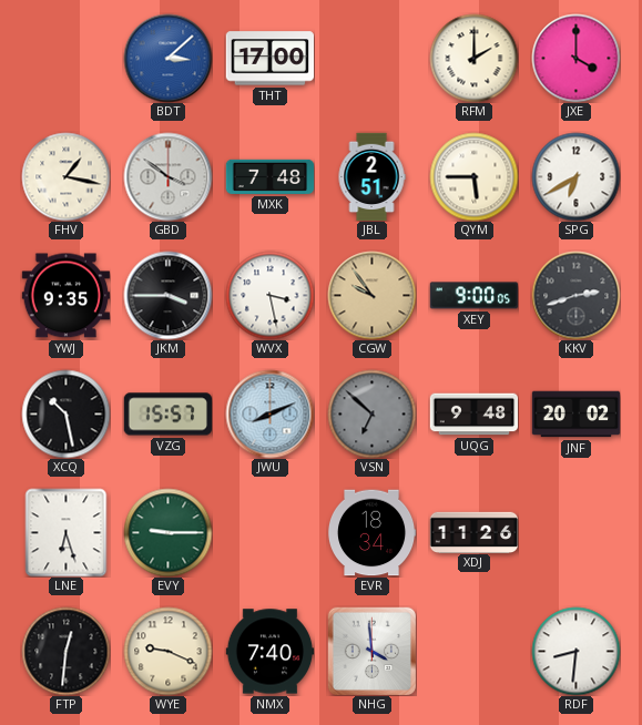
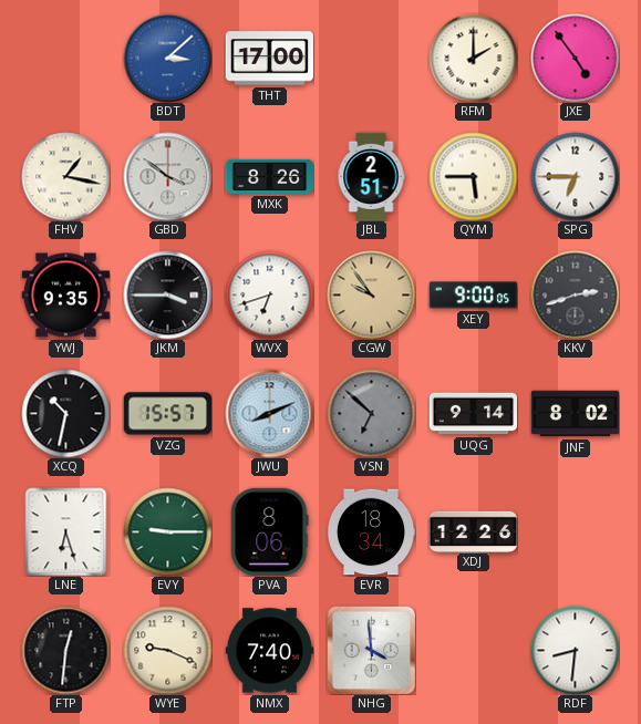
JXE: 4:00 -> 4:54
MXK: 7:48 -> 8:26
SPG: 6:40 -> 6:45
WVX: 3:28 -> 6:42
XCQ: 10:28 -> 10:32
UQG: 9:48 -> 9:14
JNF: 20:02 -> 8:02
PVA: none -> 8:06
XDJ: 11:26 -> 12:26
